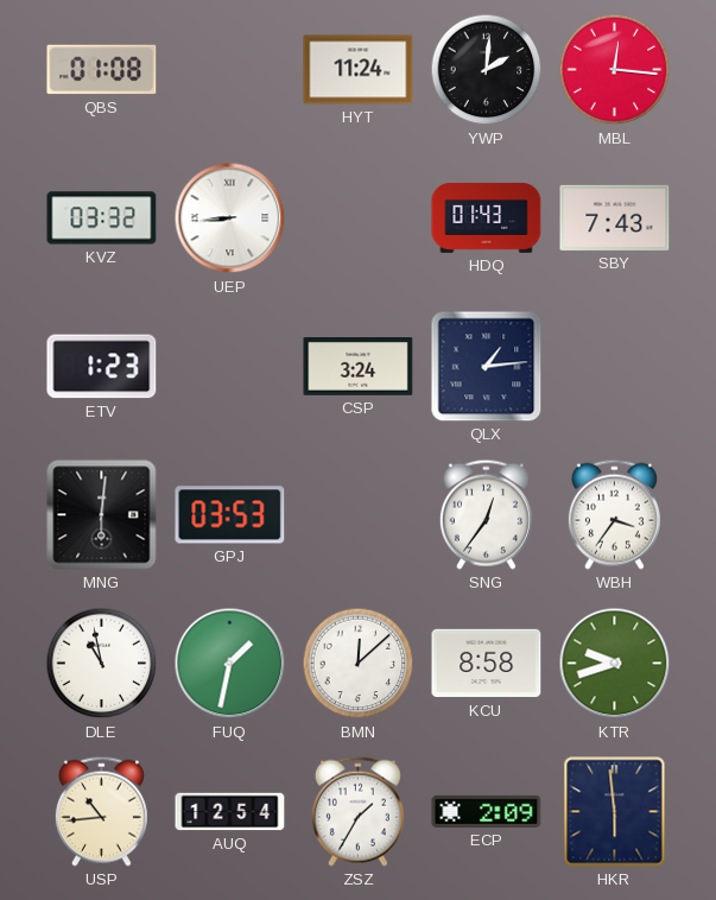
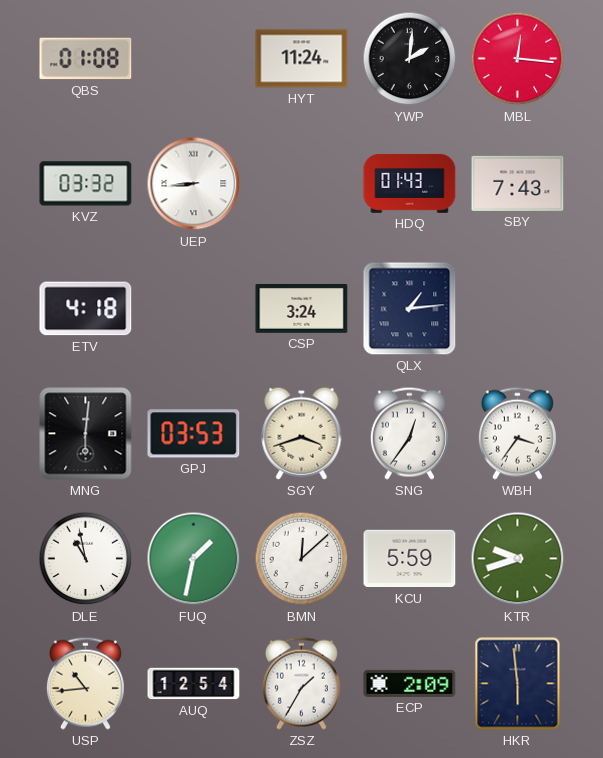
ETV: 1:23 -> 4:18
SGY: none -> 3:42
KCU: 8:58 -> 5:59
